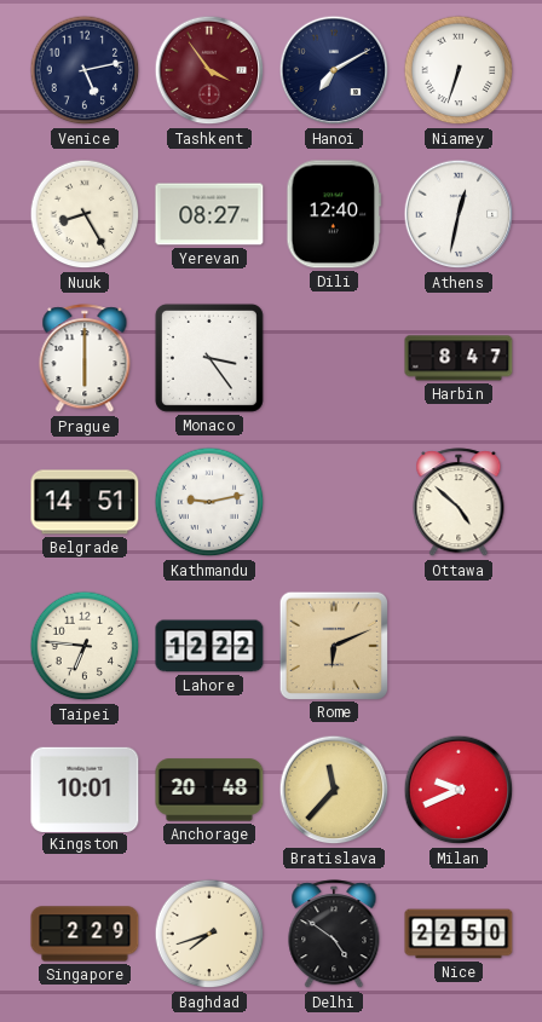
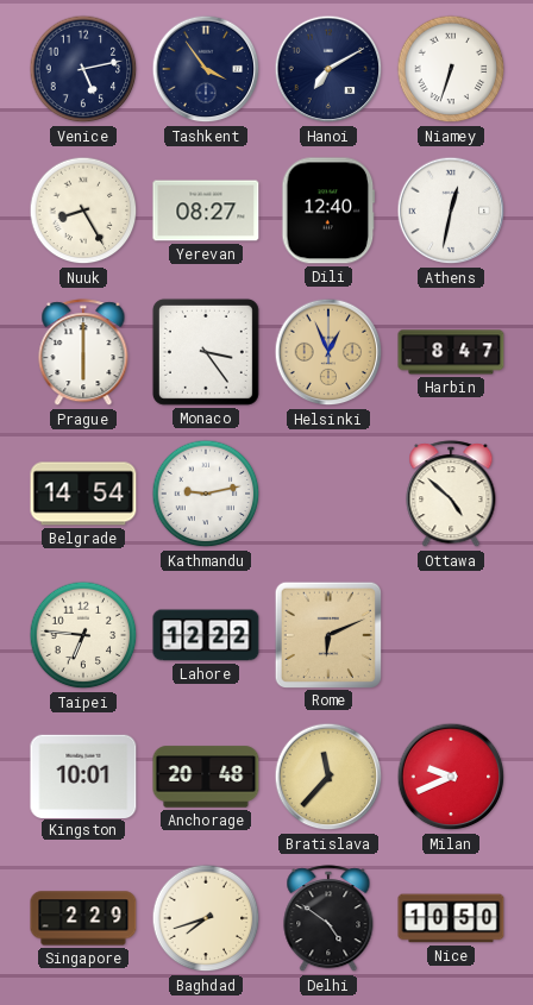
Tashkent dial: burgundy -> navy
Helsinki: none -> 12:56
Belgrade: 14:51 -> 14:54
Nice: 22:50 -> 10:50
